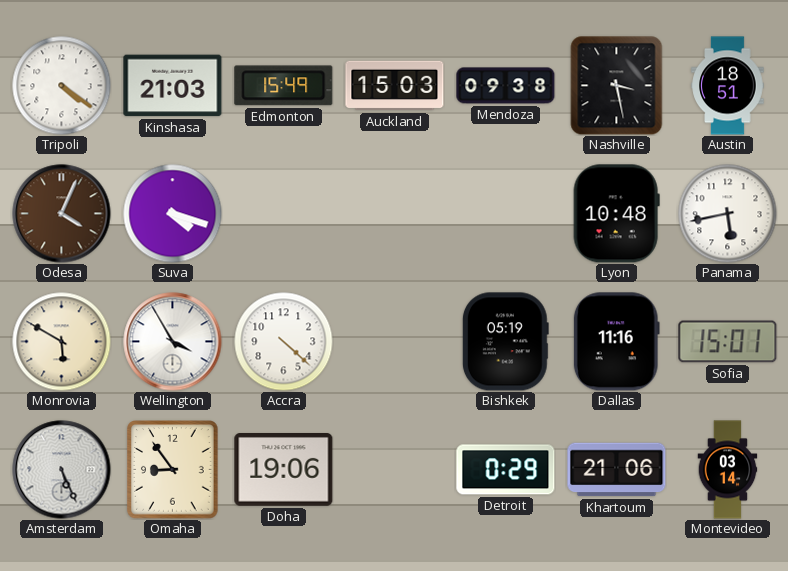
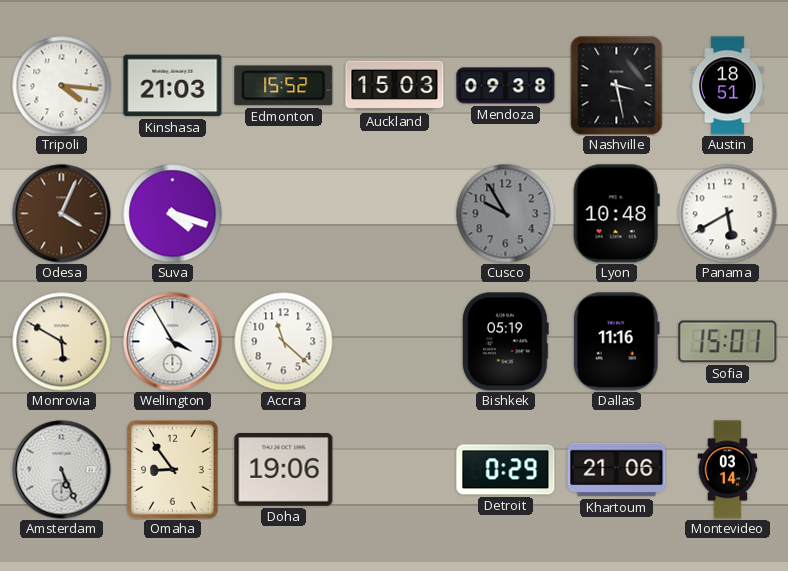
Tripoli: 4:21 -> 4:16
Edmonton: 15:49 -> 15:52
Cusco: none -> 9:55
Panama: 5:43 -> 5:40
Accra: 4:22 -> 11:22
